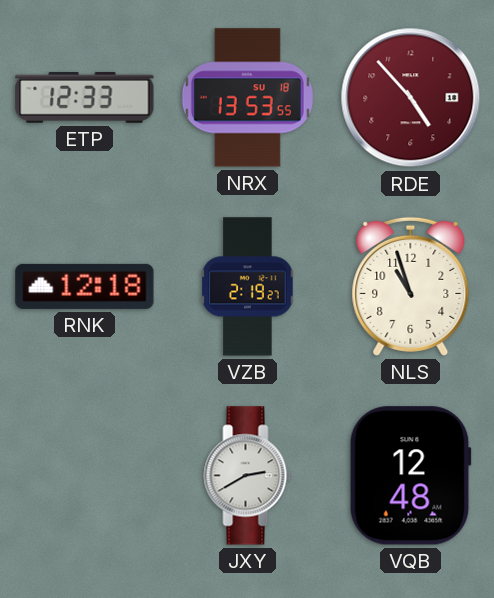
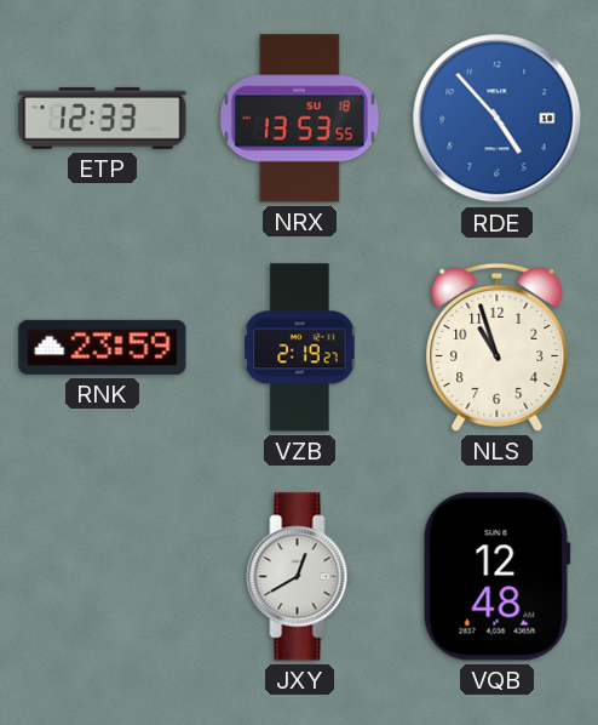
RDE dial: burgundy -> blue
RNK: 12:18 -> 23:59
JXY: 2:40 -> 12:40
